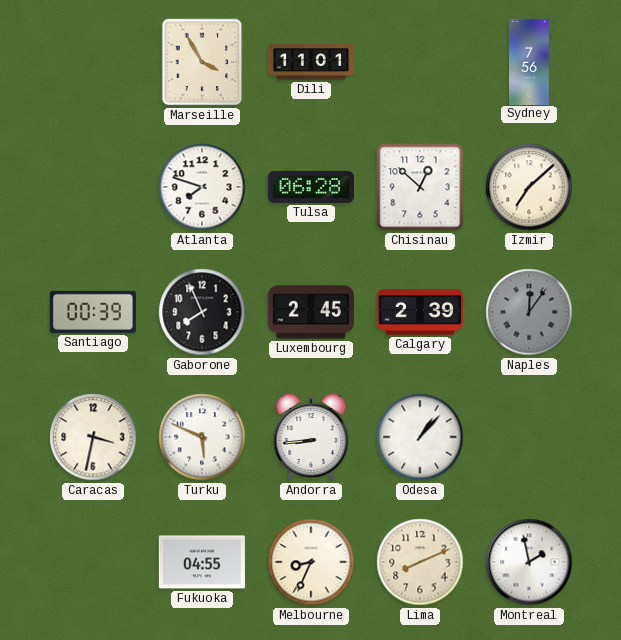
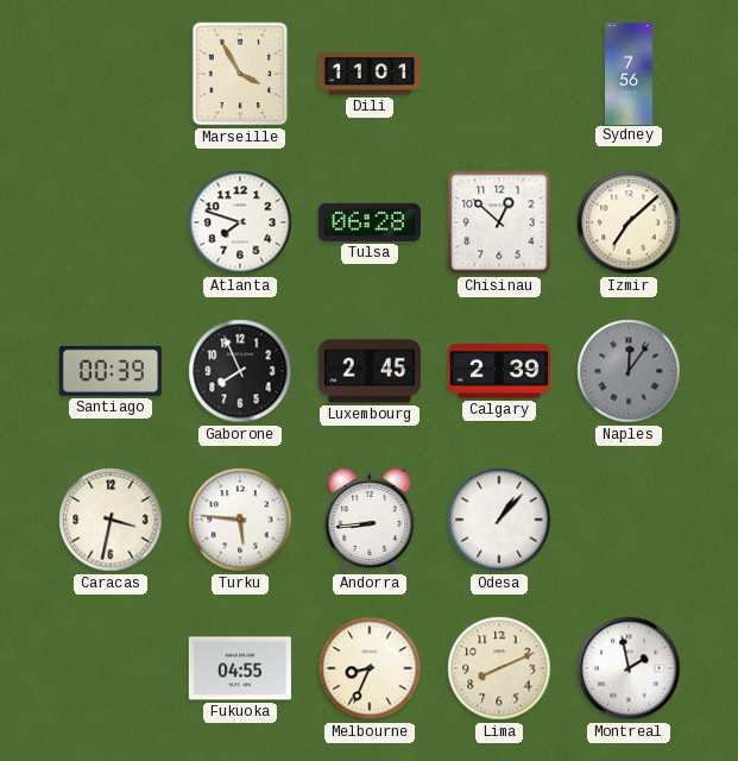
Turku: 5:49 -> 5:46
